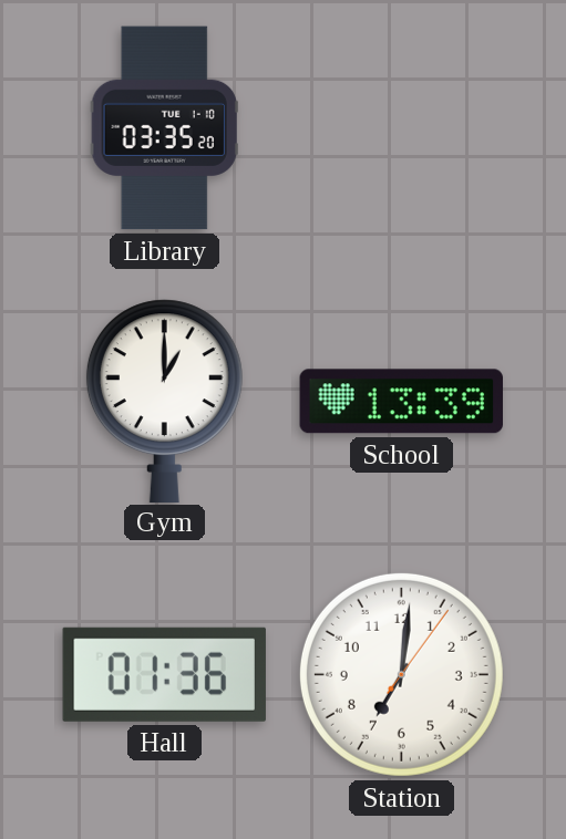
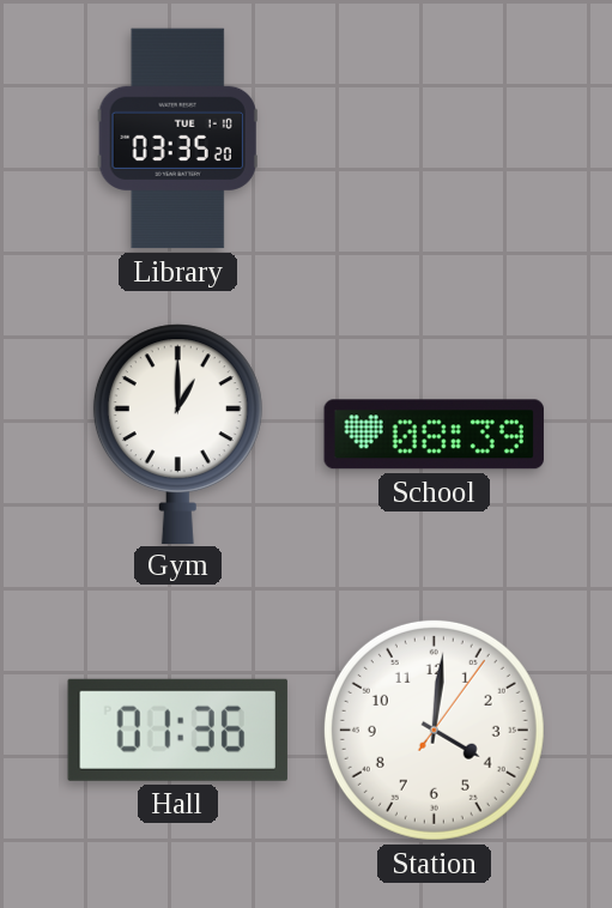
School: 13:39 -> 08:39
Station: 7:01 -> 4:01
